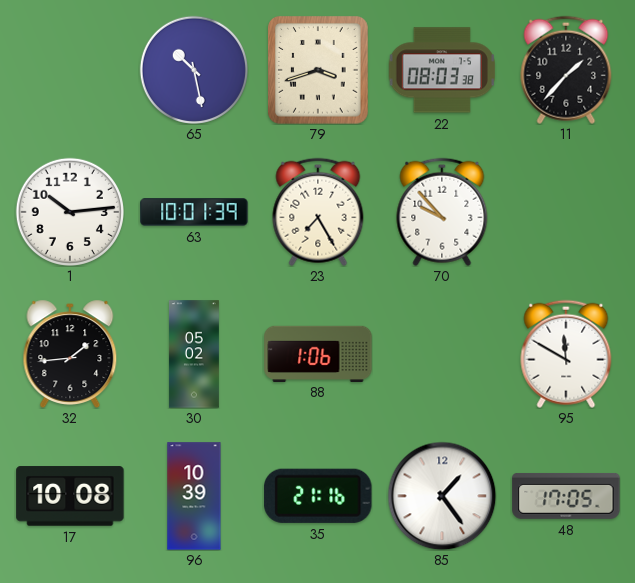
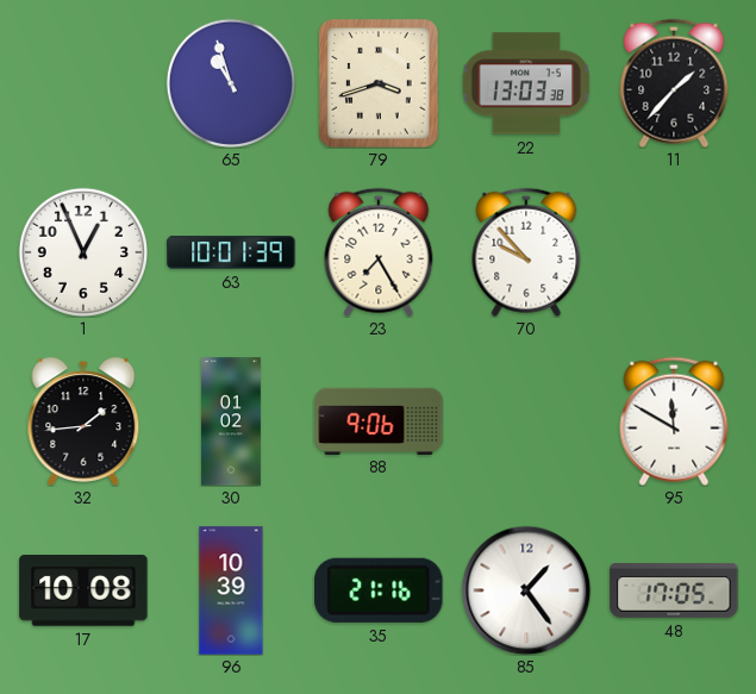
65: 10:28 -> 10:57
22: 08:03 -> 13:03
1: 10:14 -> 12:56
30: 05:02 -> 01:02
88: 1:06 -> 9:06
